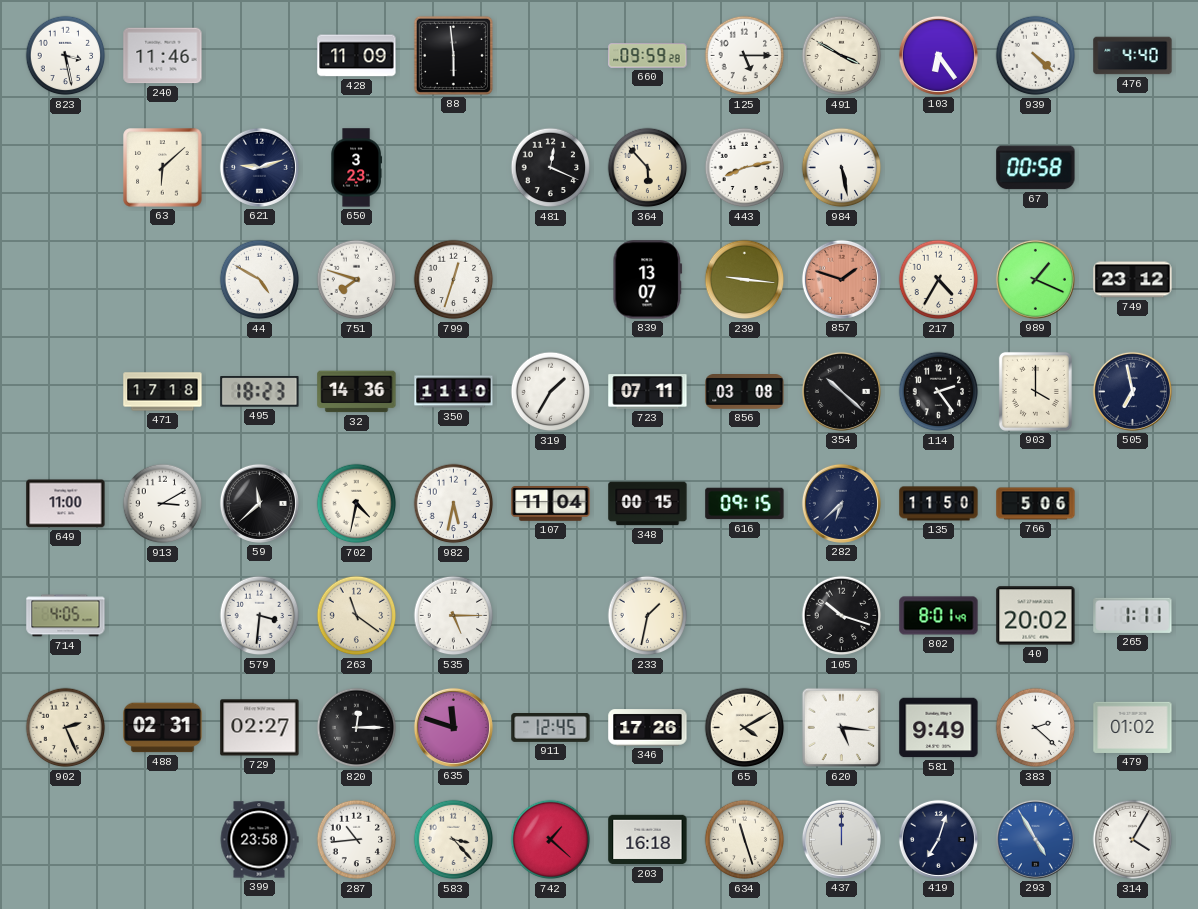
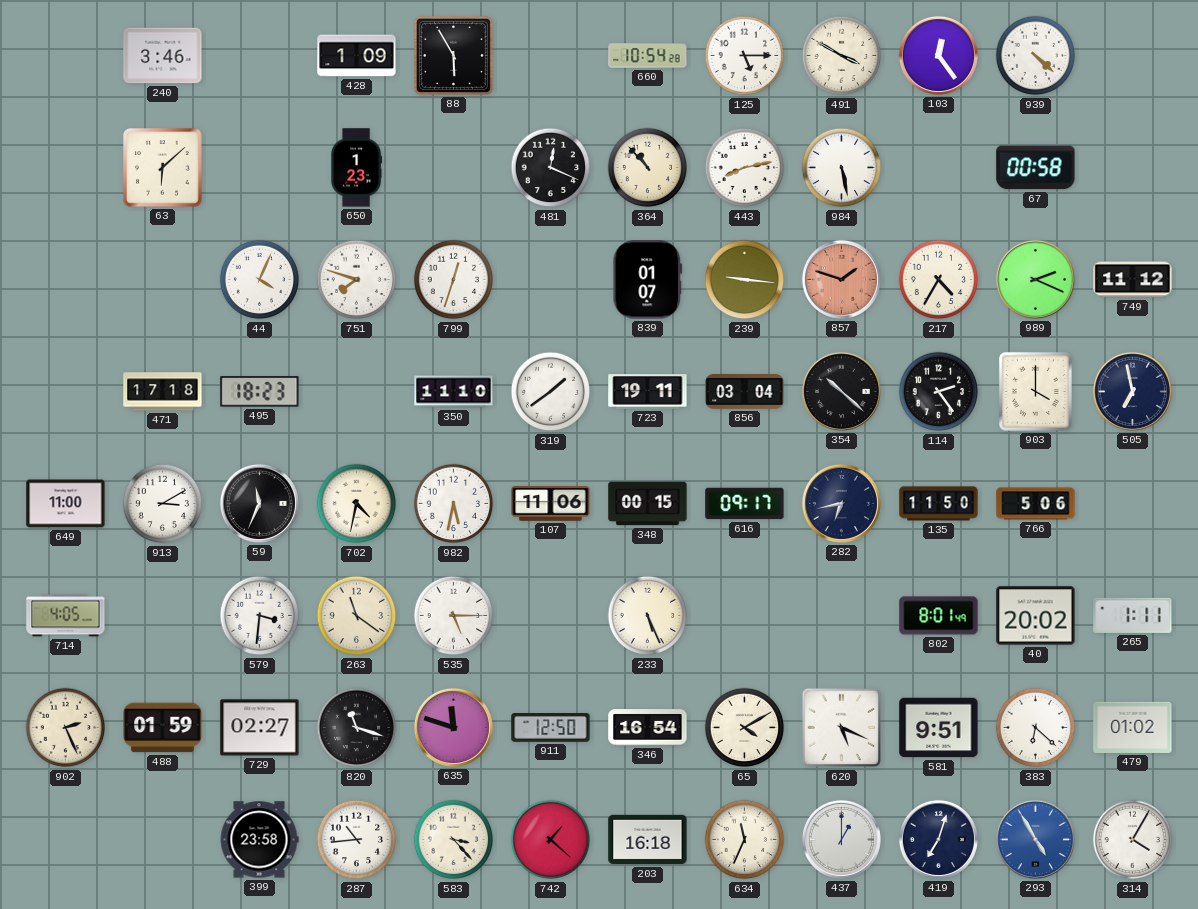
823: 3:28 -> none
240: 11:46 -> 3:46
428: 11:09 -> 1:09
88: 5:59 -> 5:55
660: 09:59 -> 10:54
103: 6:24 -> 12:24
476: 4:40 -> none
621: 9:12 -> none
650: 3:23 -> 1:23
364: 5:53 -> 10:53
44: 4:50 -> 4:04
839: 13:07 -> 01:07
989: 1:19 -> 2:19
749: 23:12 -> 11:12
32: 14:36 -> none
319: 1:35 -> 1:39
723: 07:11 -> 19:11
856: 03:08 -> 03:04
59: 11:38 -> 11:34
107: 11:04 -> 11:06
616: 09:15 -> 09:17
282: 6:38 -> 6:43
233: 1:32 -> 5:26
105: 10:18 -> none
488: 02:31 -> 01:59
820: 12:15 -> 11:18
911: 12:45 -> 12:50
346: 17:26 -> 16:54
620: 5:16 -> 5:19
581: 9:49 -> 9:51
383: 2:22 -> 6:22
634: 11:27 -> 11:34
437: 12:00 -> 1:00
